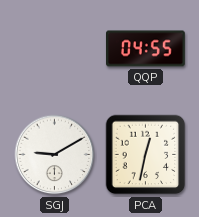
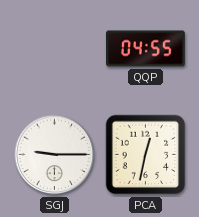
SGJ: 9:10 -> 9:15
